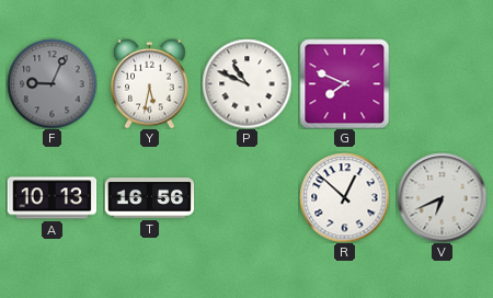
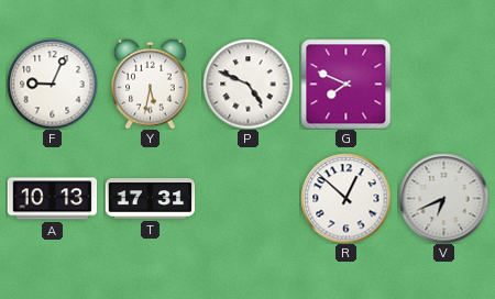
F dial: grey -> white
P: 10:49 -> 4:49
T: 16:56 -> 17:31
